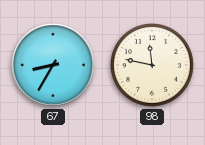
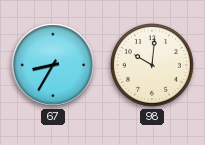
98: 11:47 -> 10:01
